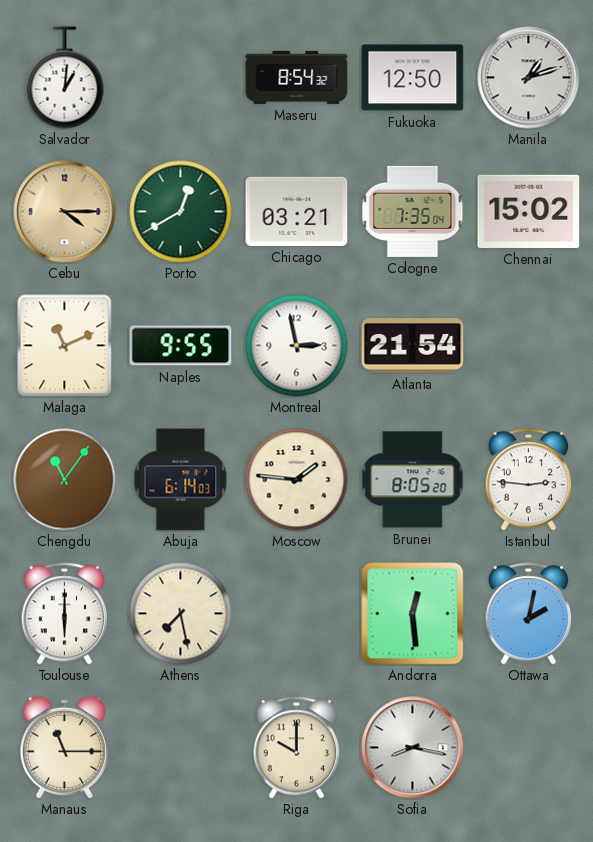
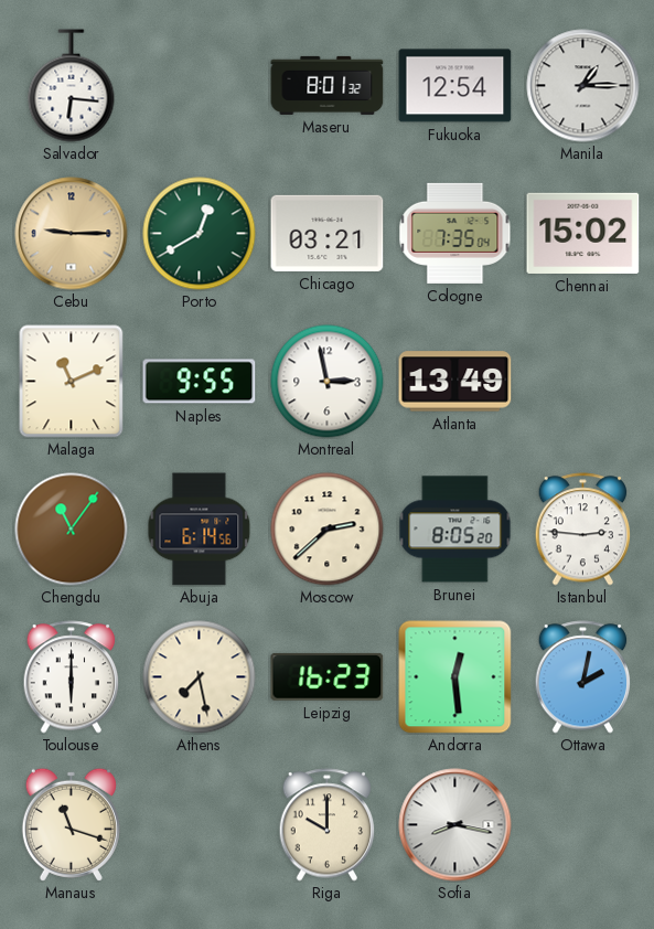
Salvador: 1:01 -> 6:16
Maseru: 8:54 -> 8:01
Fukuoka: 12:50 -> 12:54
Manila: 1:12 -> 1:15
Cebu: 4:15 -> 9:15
Atlanta: 21:54 -> 13:49
Abuja: 6:14:03 -> 6:14:56
Moscow: 1:46 -> 2:38
Leipzig: none -> 16:23
Manaus: 11:15 -> 11:18
